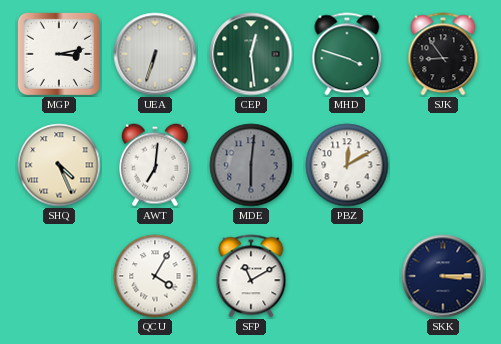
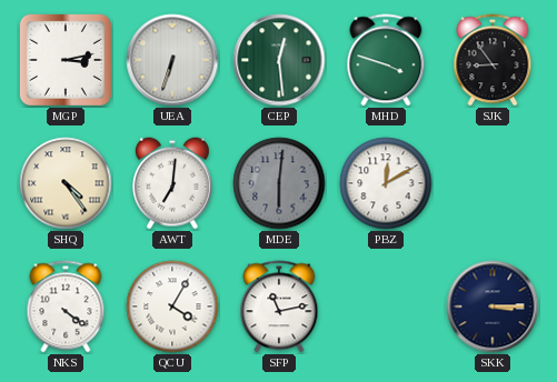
SHQ: 4:26 -> 4:24
NKS: none -> 4:21
SFP: 11:10 -> 11:13
